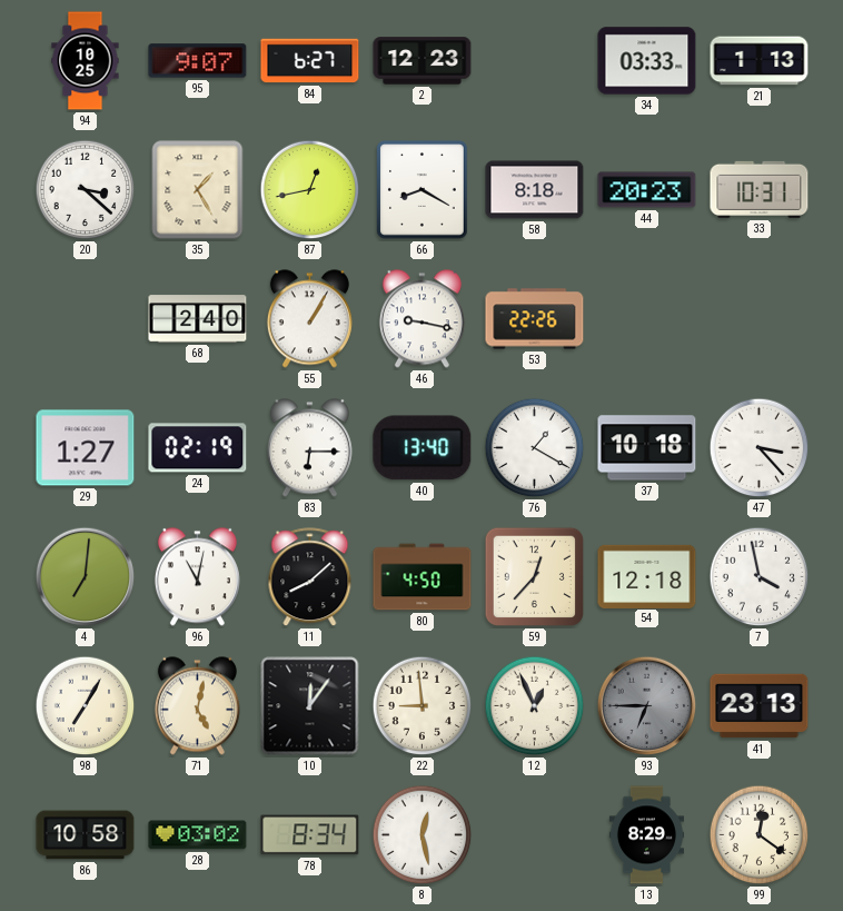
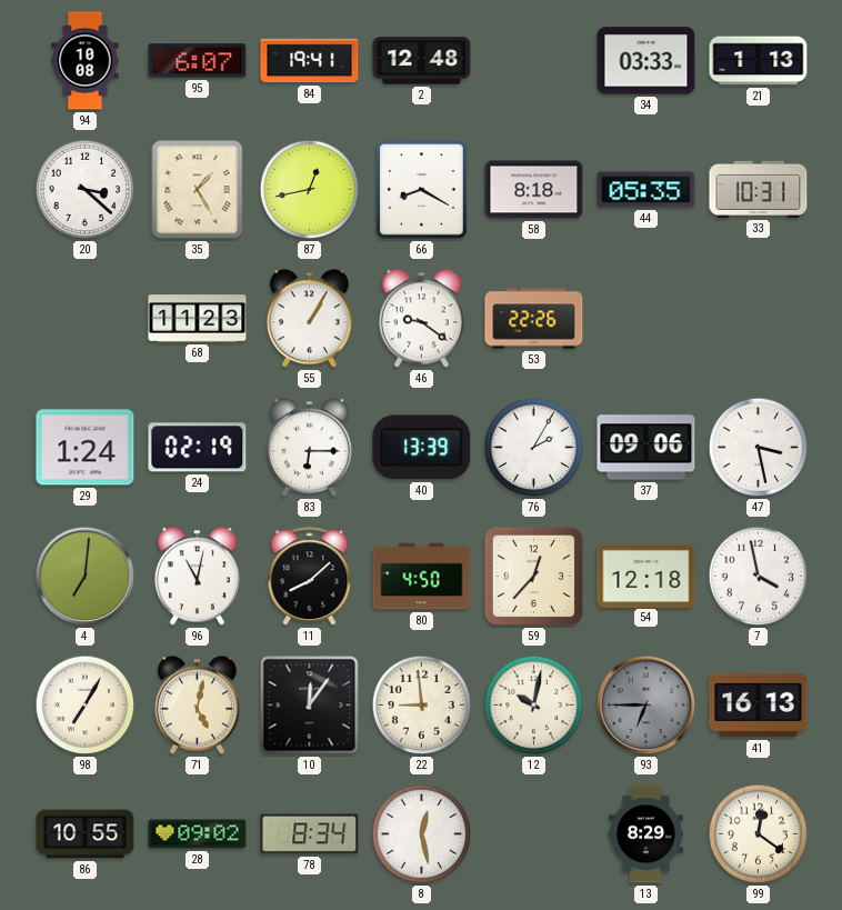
94: 10:25 -> 10:08
95: 9:07 -> 6:07
84: 6:27 -> 19:41
2: 12:23 -> 12:48
44: 20:23 -> 05:35
68: 2:40 -> 11:23
46: 9:17 -> 9:21
29: 1:27 -> 1:24
40: 13:40 -> 13:39
76: 1:20 -> 2:05
37: 10:18 -> 09:06
47: 3:23 -> 3:28
12: 12:56 -> 10:02
41: 23:13 -> 16:13
86: 10:58 -> 10:55
28: 03:02 -> 09:02
